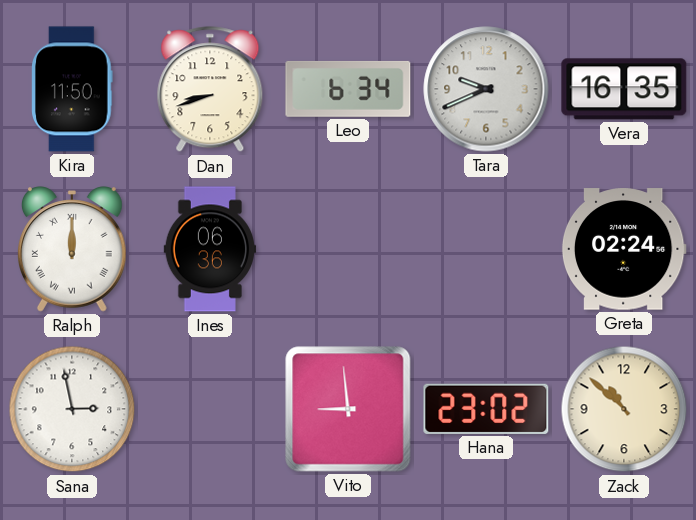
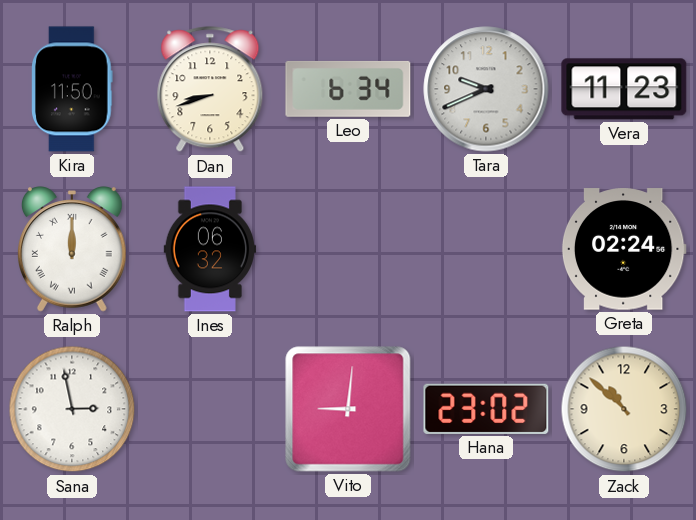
Vera: 16:35 -> 11:23
Ines: 06:36 -> 06:32
Vito: 8:59 -> 9:01
